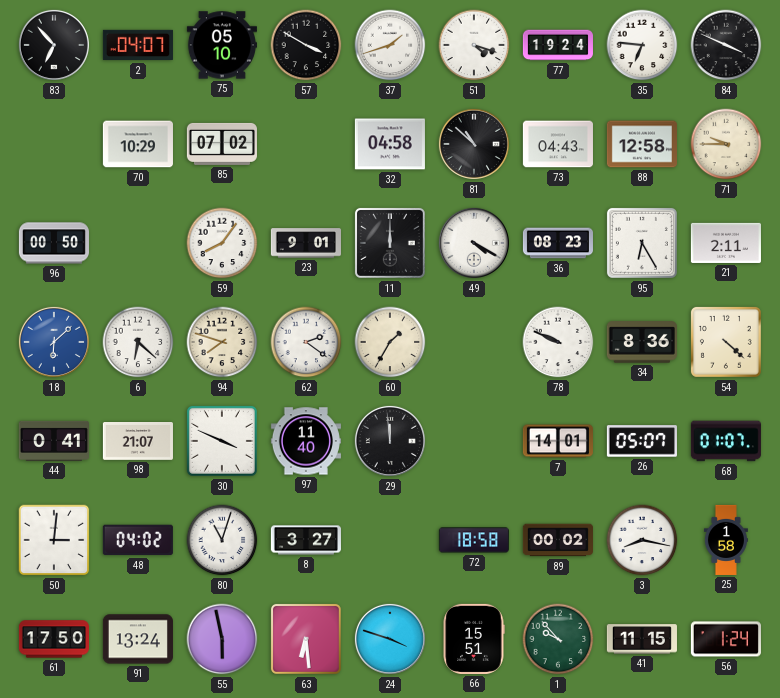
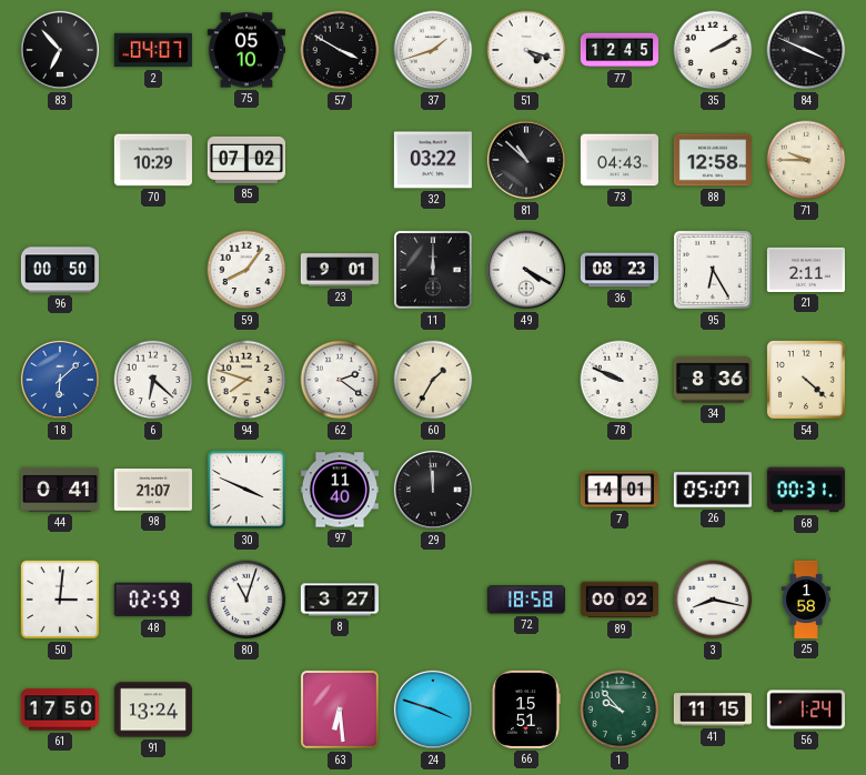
77: 19:24 -> 12:45
35: 6:46 -> 2:10
32: 04:58 -> 03:22
68: 01:07 -> 00:31
48: 04:02 -> 02:59
55: 5:58 -> none
